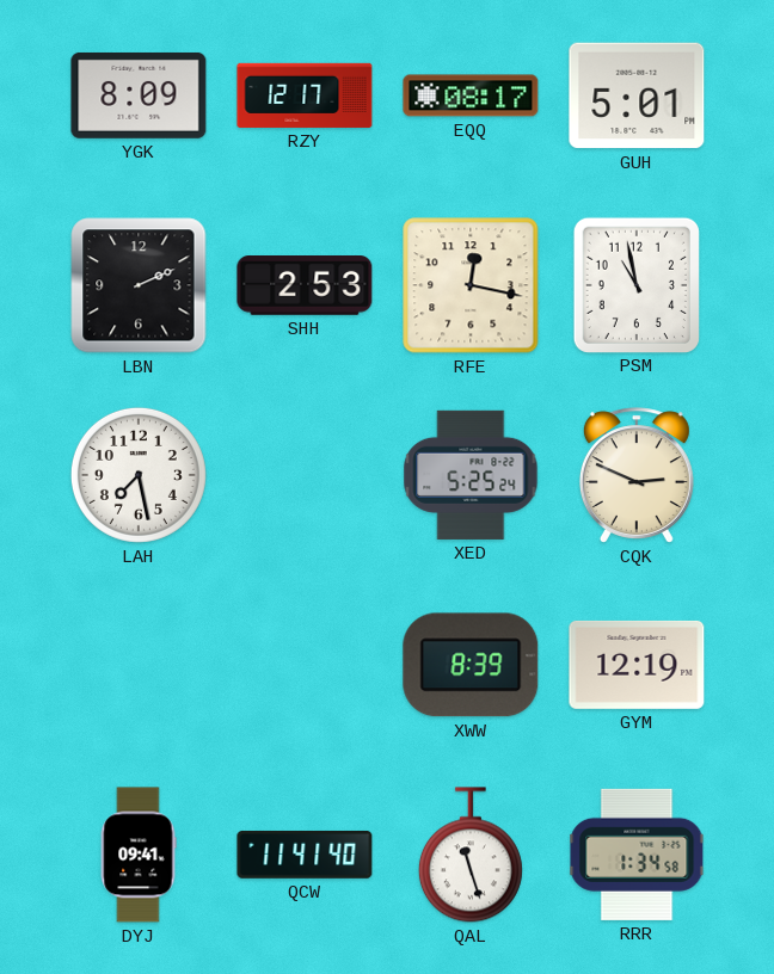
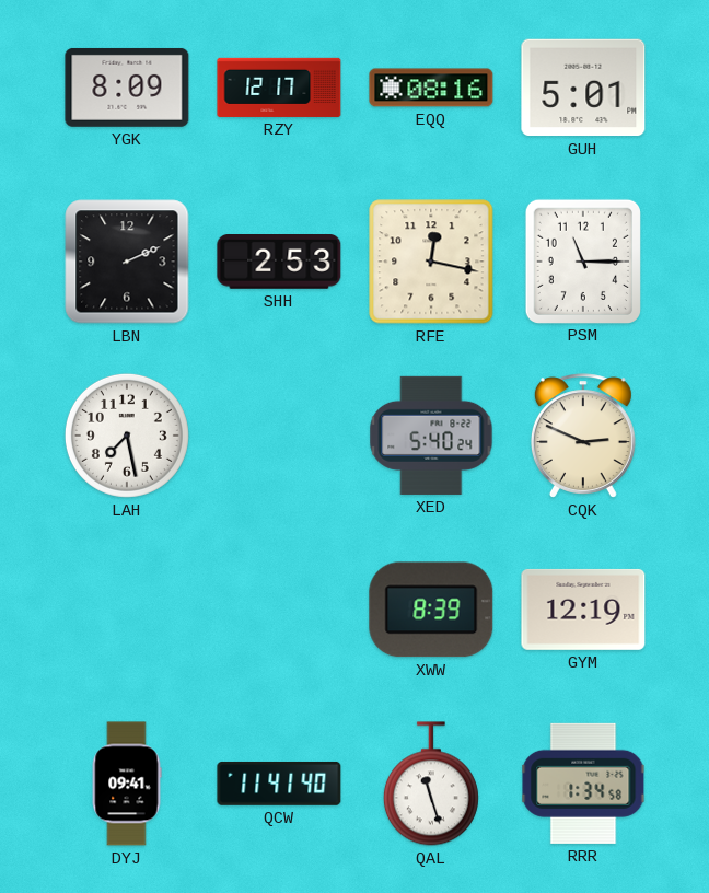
EQQ: 08:17 -> 08:16
PSM: 10:58 -> 11:15
XED: 5:25 -> 5:40
